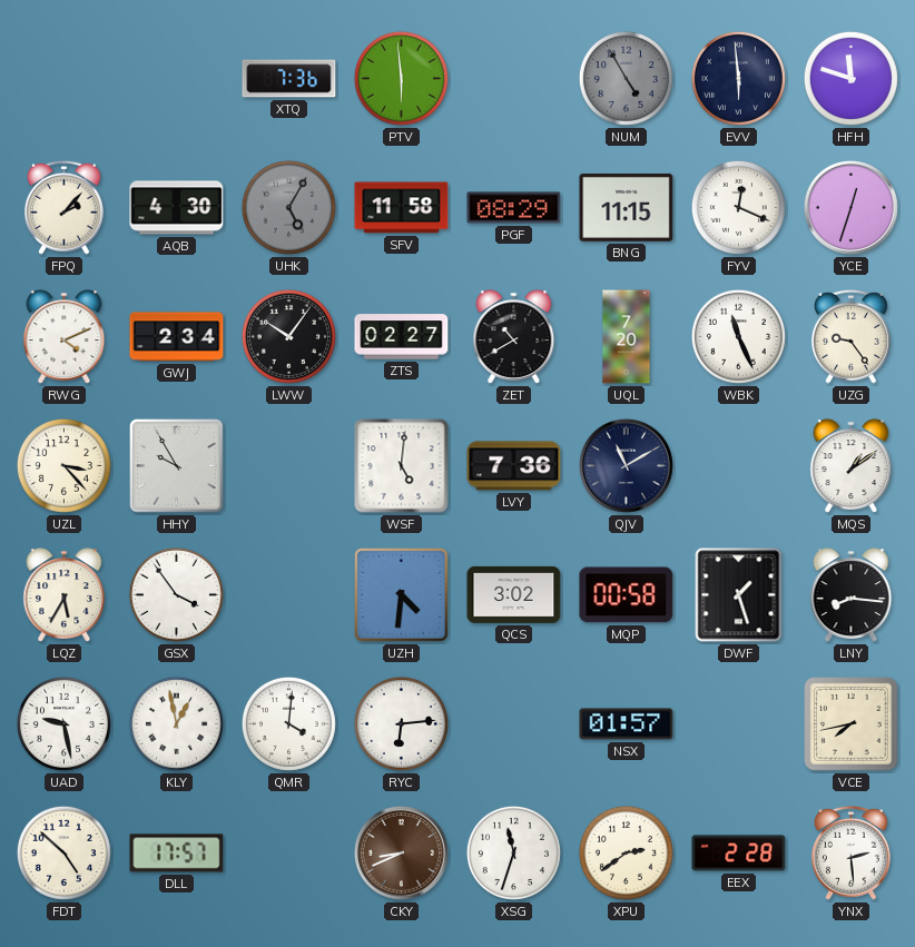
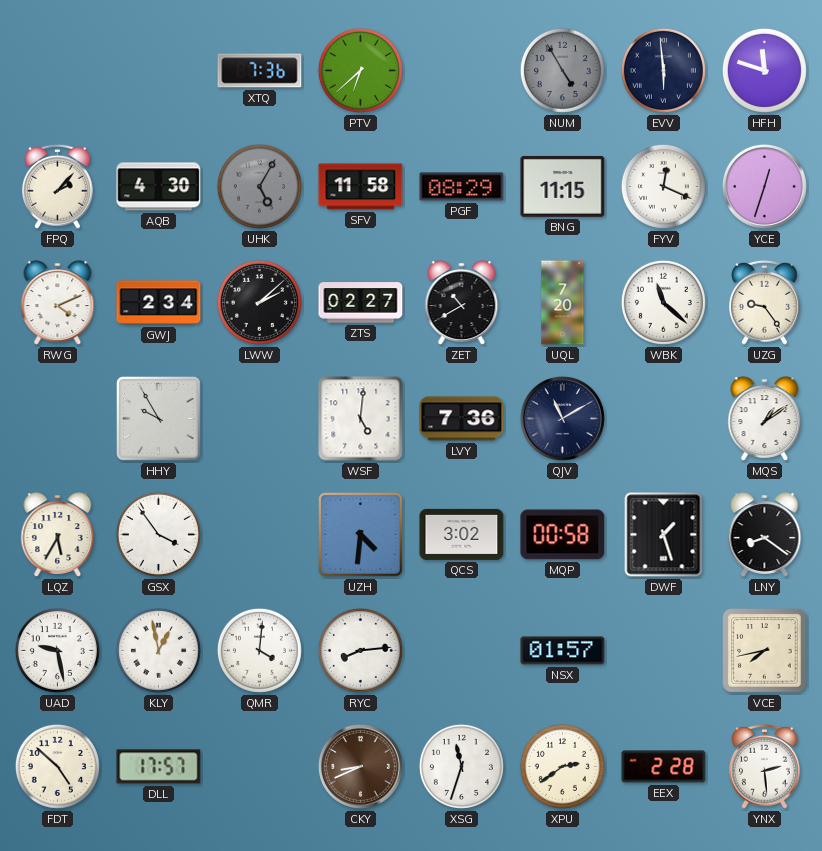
PTV: 5:59 -> 6:38
LWW: 10:06 -> 2:08
WBK: 11:26 -> 11:22
UZL: 3:23 -> none
LNY: 8:16 -> 8:21
RYC: 6:14 -> 8:14
